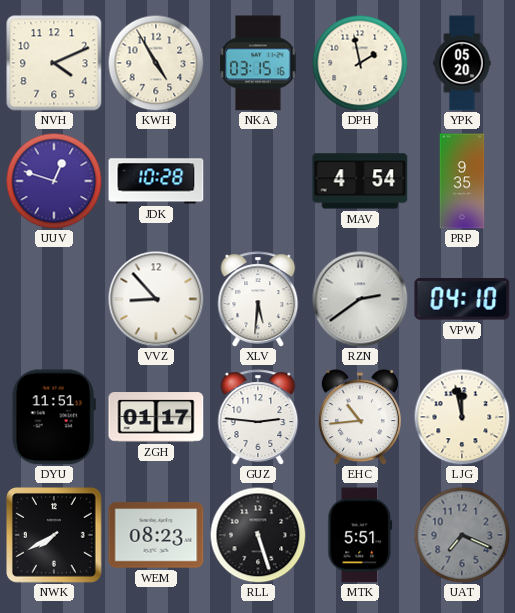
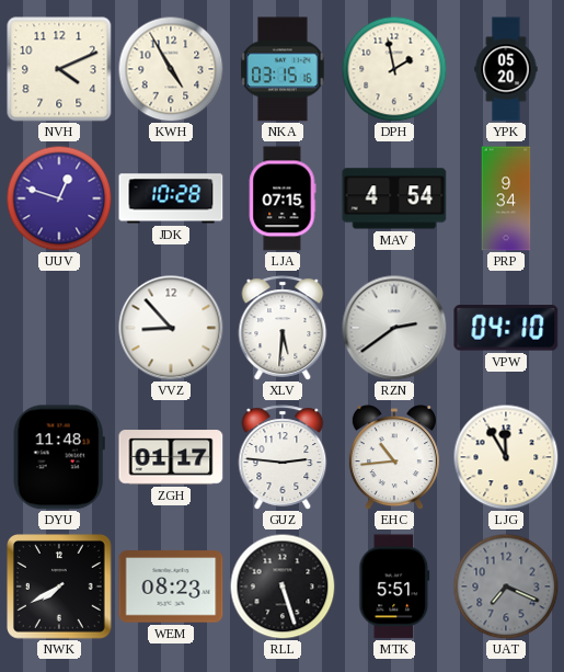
LJA: none -> 07:15
PRP: 9:35 -> 9:34
DYU: 11:51 -> 11:48
LJG: 11:58 -> 11:55
